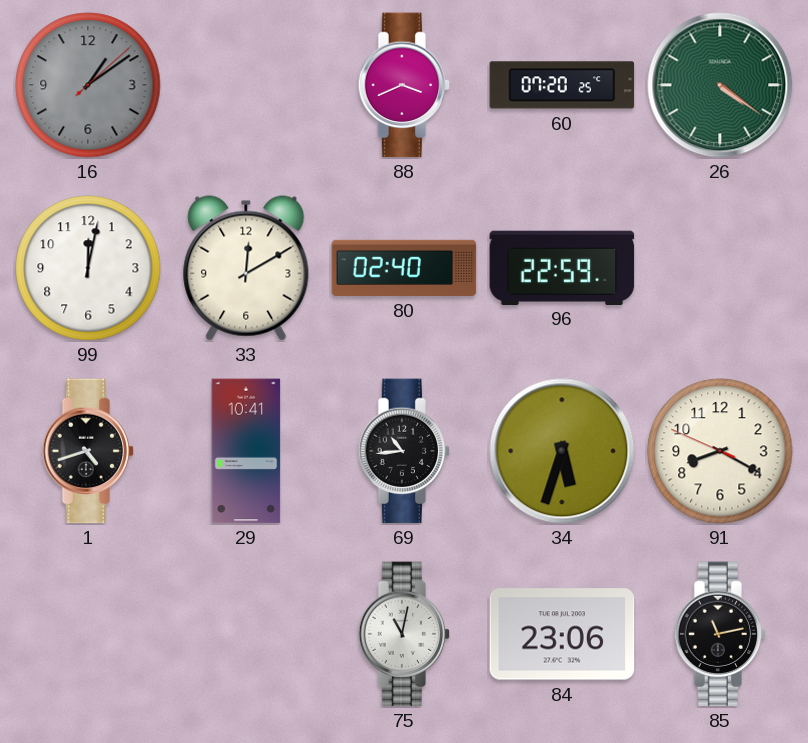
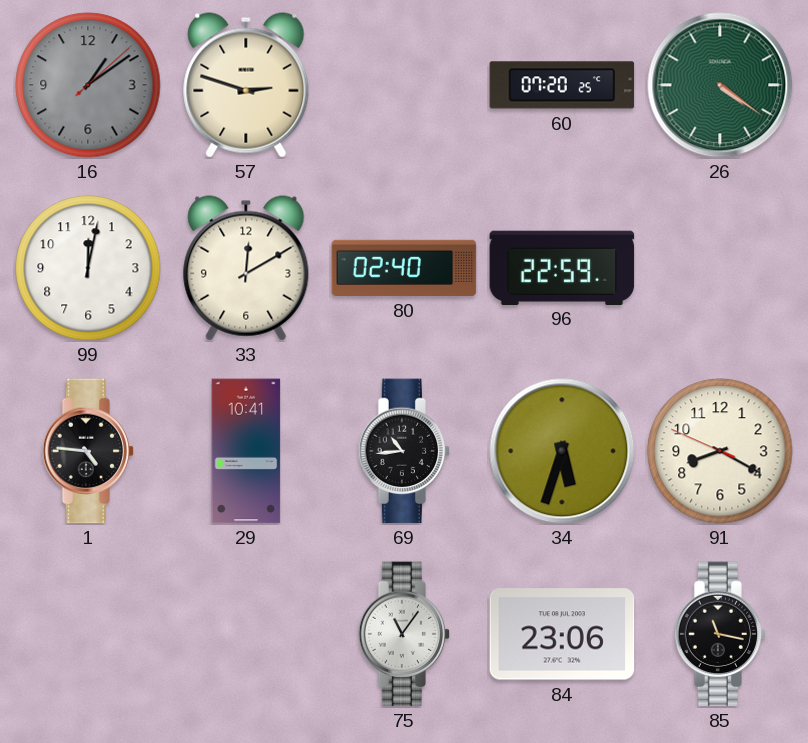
57: none -> 2:48
88: 3:41 -> none
1: 4:42 -> 4:46
75: 11:02 -> 11:06
85: 11:13 -> 11:17
